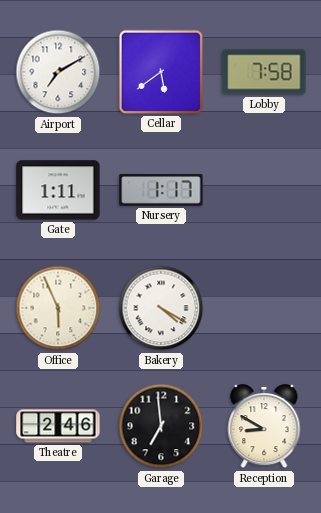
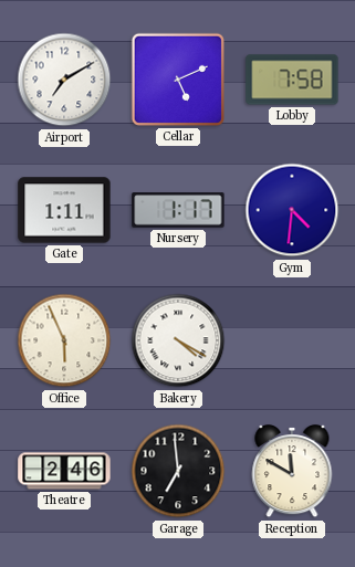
Cellar: 5:39 -> 5:11
Gym: none -> 4:31
Reception: 8:50 -> 11:50
